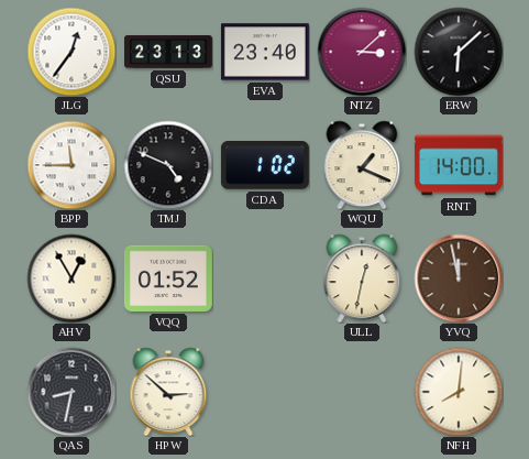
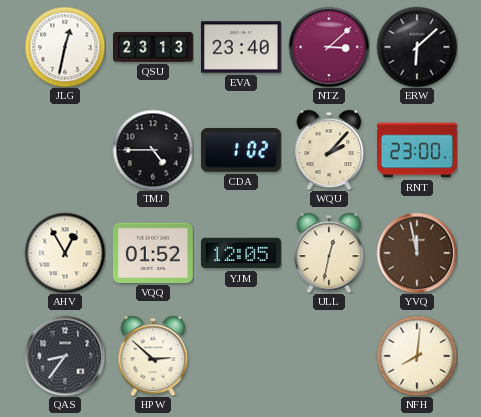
JLG: 12:36 -> 12:32
BPP: 11:45 -> none
TMJ: 4:49 -> 4:45
WQU: 1:19 -> 2:07
RNT: 14:00 -> 23:00
YJM: none -> 12:05
QAS: 8:32 -> 8:36
